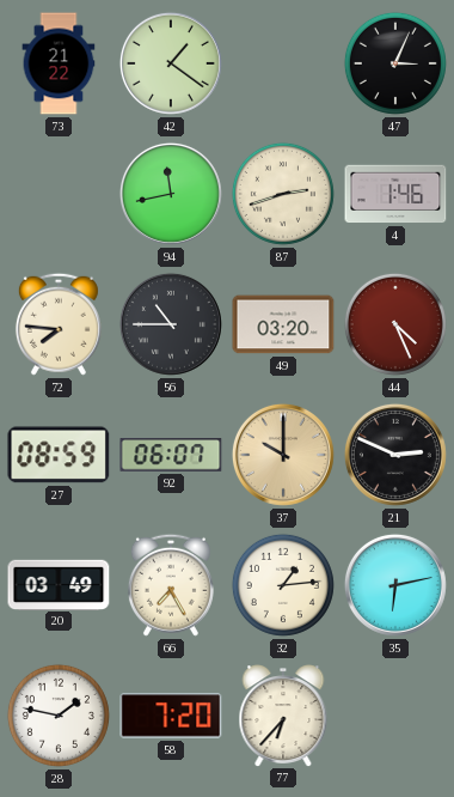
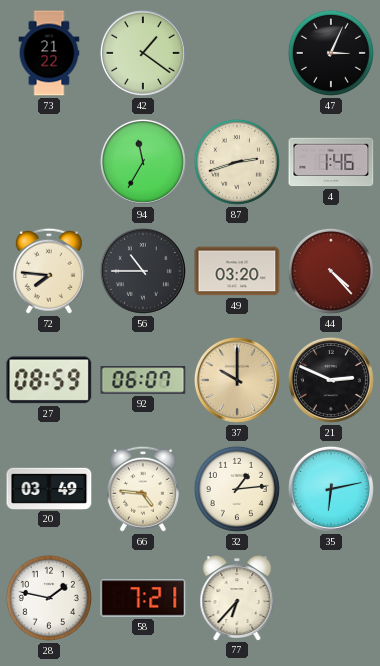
94: 11:43 -> 11:35
44: 4:26 -> 4:23
66: 7:25 -> 4:46
58: 7:20 -> 7:21
